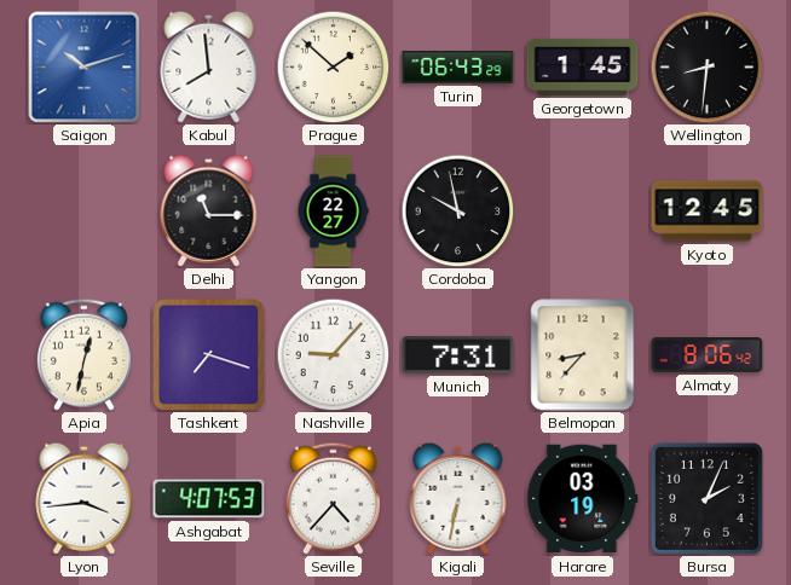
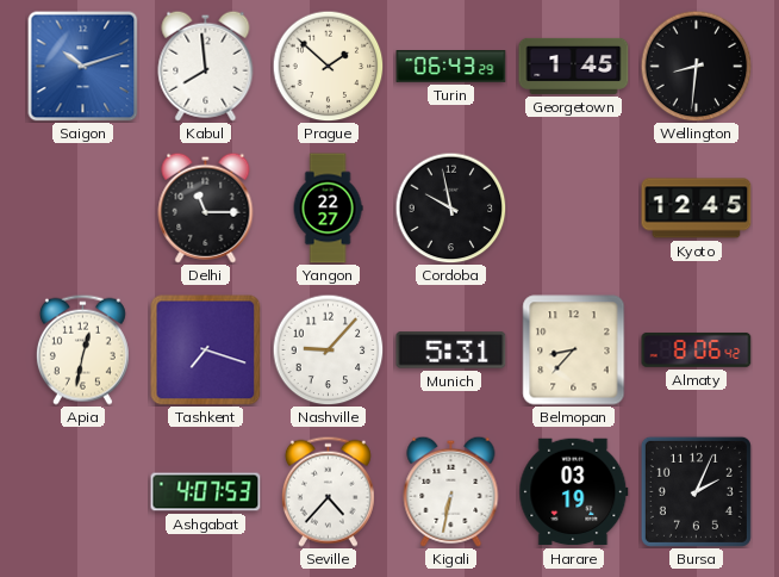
Munich: 7:31 -> 5:31
Lyon: 3:44 -> none
